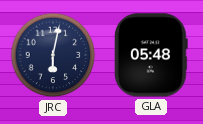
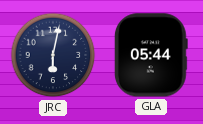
GLA: 05:48 -> 05:44
